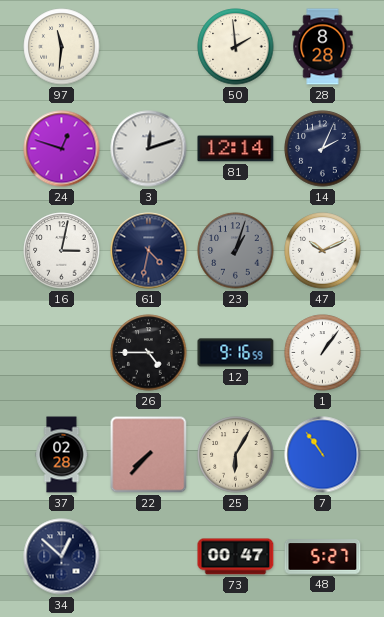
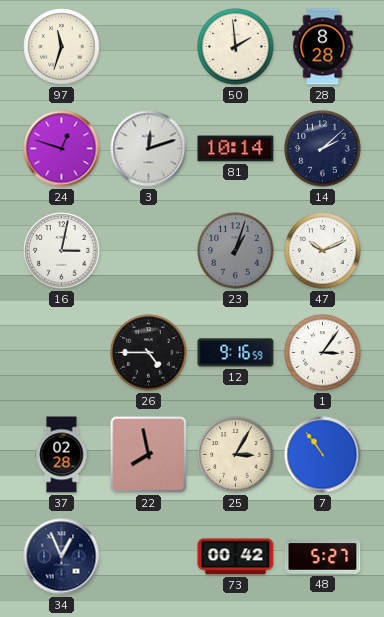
97: 11:31 -> 11:33
81: 12:14 -> 10:14
14: 2:04 -> 2:08
61: 4:32 -> none
1: 1:06 -> 3:06
22: 7:37 -> 7:58
25: 6:05 -> 3:05
34: 12:52 -> 12:56
73: 00:47 -> 00:42
